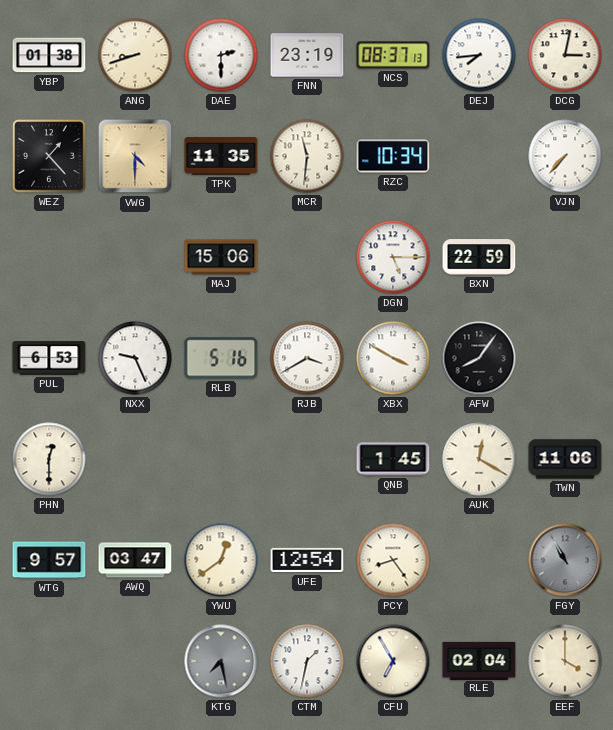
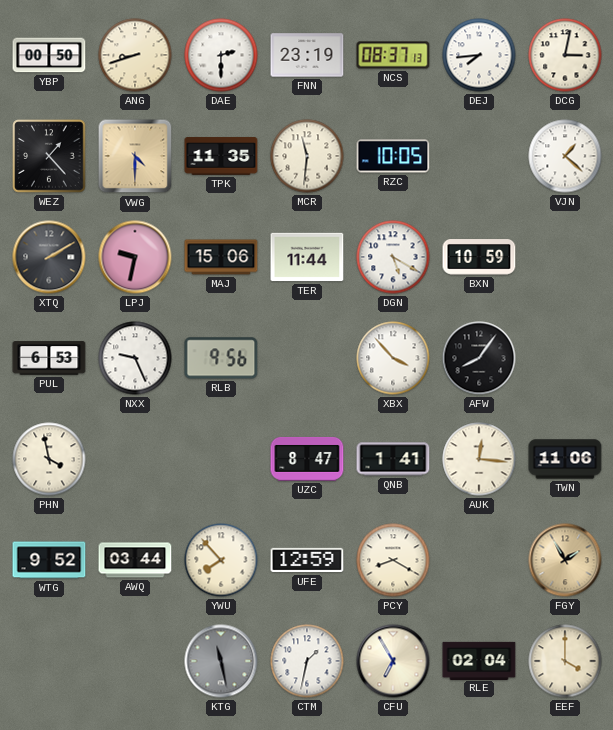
YBP: 01:38 -> 00:50
RZC: 10:34 -> 10:05
VJN: 7:37 -> 1:22
XTQ: none -> 2:10
LPJ: none -> 9:32
TER: none -> 11:44
DGN: 5:15 -> 5:20
BXN: 22:59 -> 10:59
RLB: 5:16 -> 9:56
RJB: 3:40 -> none
XBX: 3:50 -> 3:53
PHN: 12:30 -> 3:58
UZC: none -> 8:47
QNB: 1:45 -> 1:41
AUK: 12:20 -> 12:16
WTG: 9:57 -> 9:52
AWQ: 03:47 -> 03:44
YWU: 12:39 -> 7:53
UFE: 12:54 -> 12:59
PCY: 8:24 -> 8:20
FGY: 10:55 -> 1:55
FGY dial: grey -> champagne
KTG: 7:28 -> 11:28
